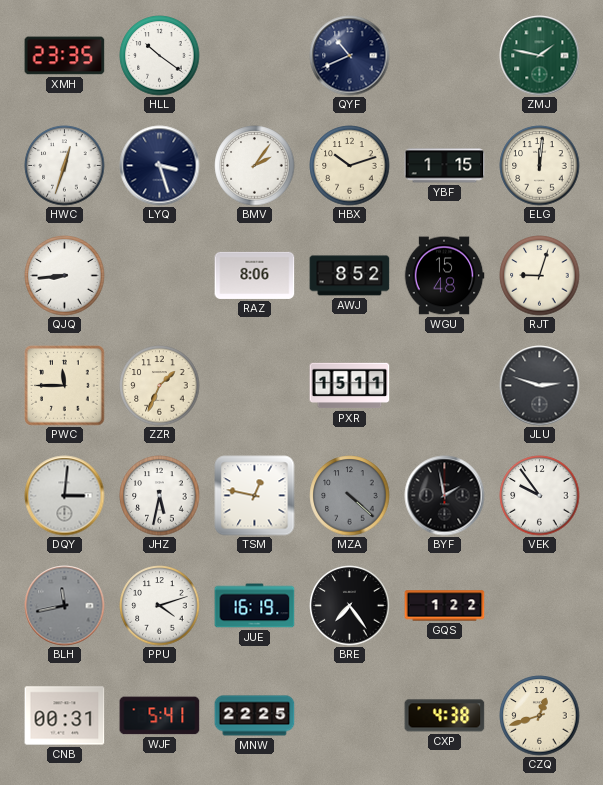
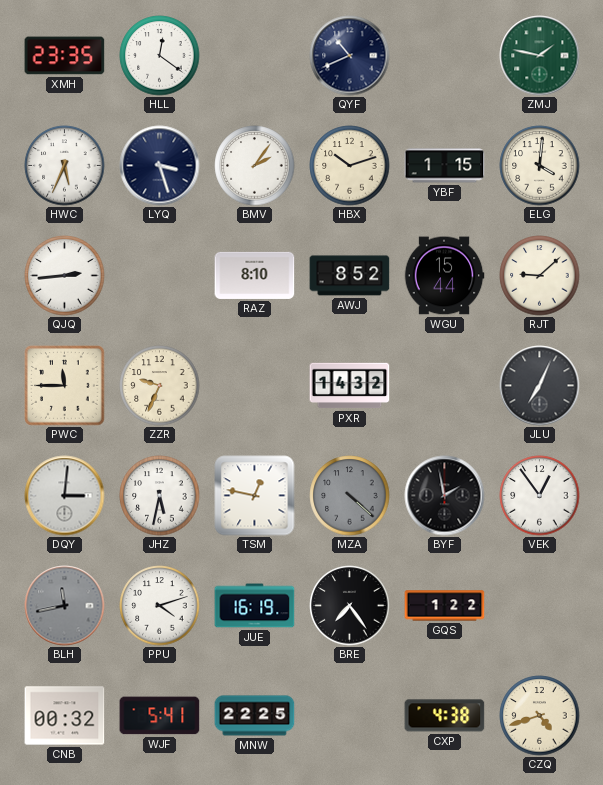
HLL: 10:21 -> 12:21
HWC: 12:33 -> 5:34
ELG: 12:01 -> 4:01
QJQ: 8:44 -> 2:44
RAZ: 8:06 -> 8:10
WGU: 15:48 -> 15:44
RJT: 9:03 -> 9:08
ZZR: 1:34 -> 9:34
PXR: 15:11 -> 14:32
JLU: 2:48 -> 7:04
VEK: 9:54 -> 12:54
CNB: 00:31 -> 00:32
CZQ: 12:42 -> 4:42
